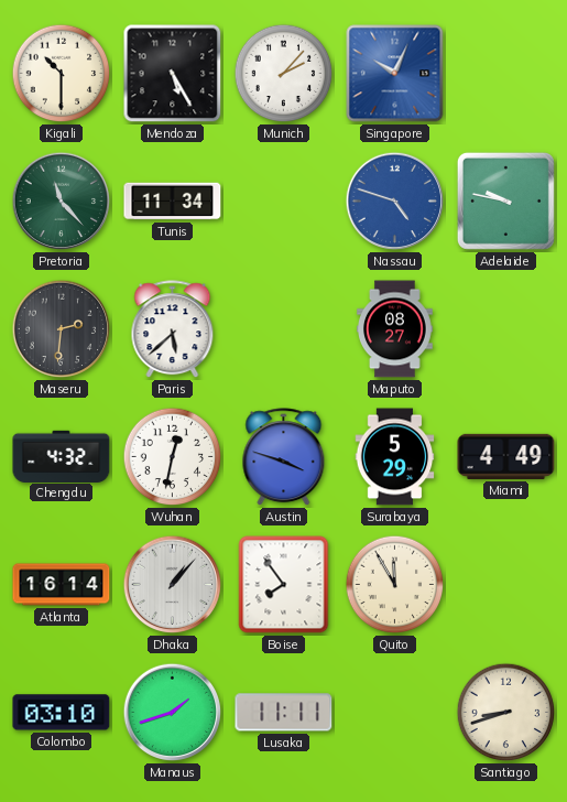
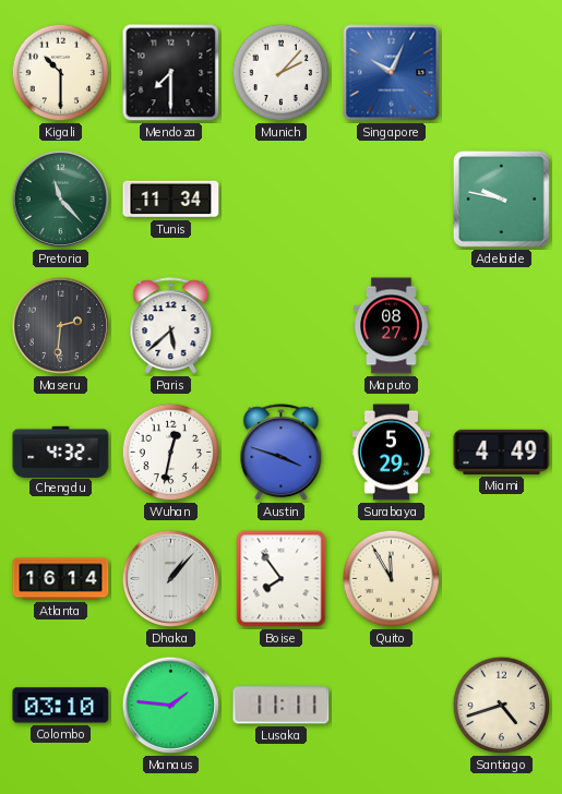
Mendoza: 5:25 -> 7:30
Nassau: 4:48 -> none
Manaus: 1:42 -> 1:46
Santiago: 8:42 -> 4:42
